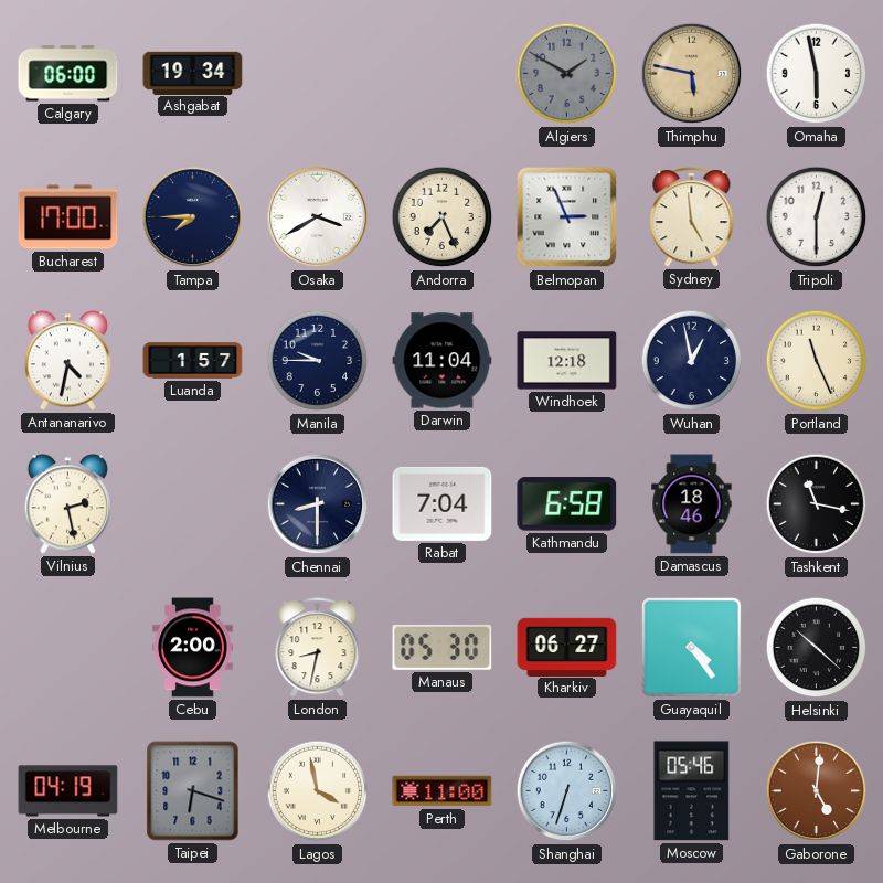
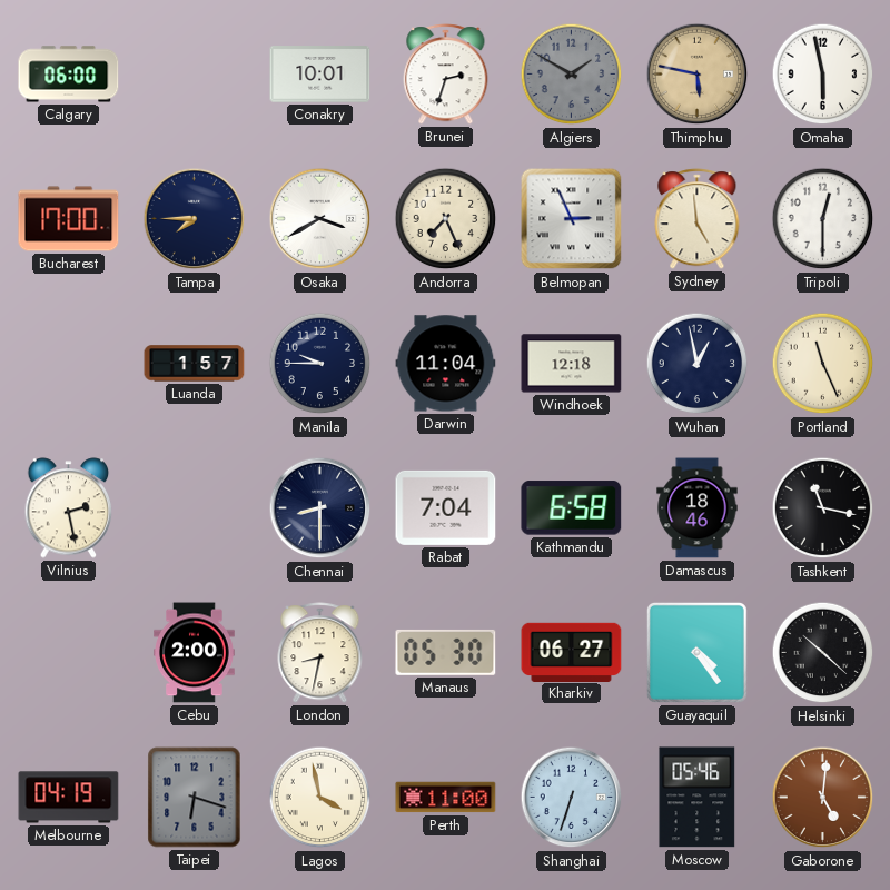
Ashgabat: 19:34 -> none
Conakry: none -> 10:01
Brunei: none -> 2:33
Antananarivo: 4:32 -> none
